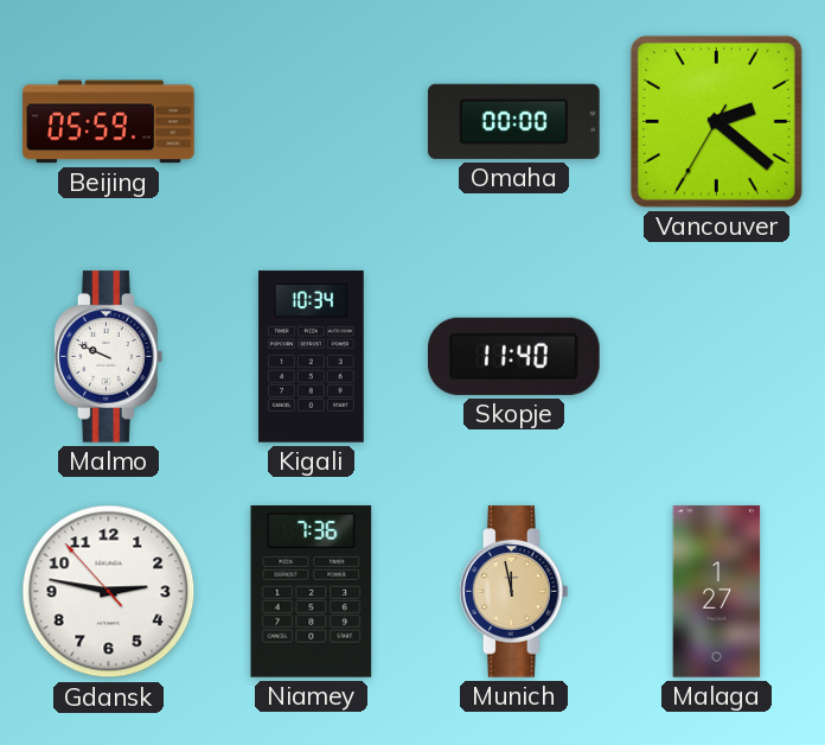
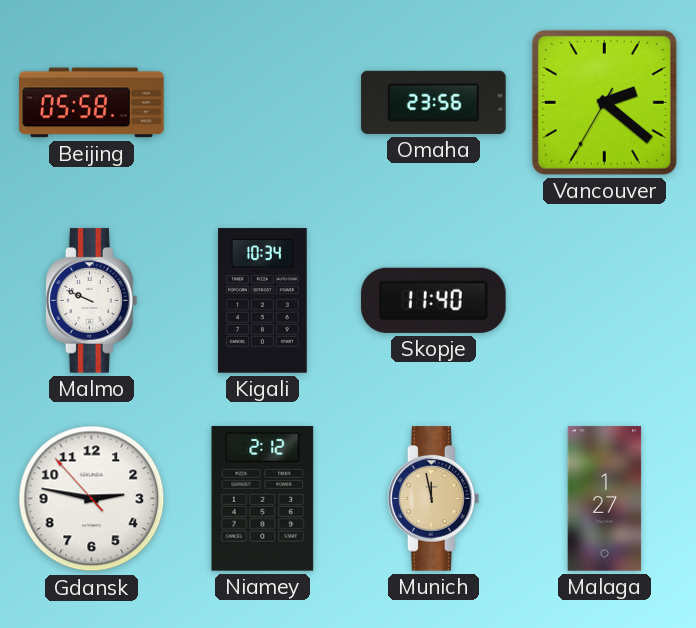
Beijing: 05:59 -> 05:58
Omaha: 00:00 -> 23:56
Niamey: 7:36 -> 2:12
